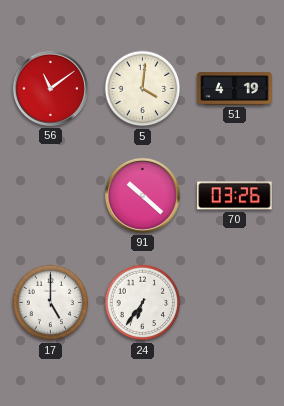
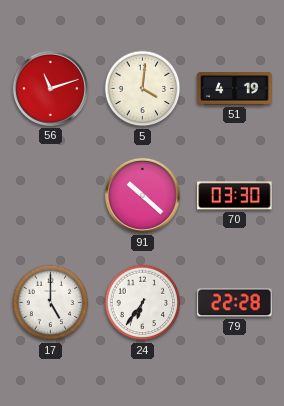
56: 11:09 -> 11:12
70: 03:26 -> 03:30
79: none -> 22:28
